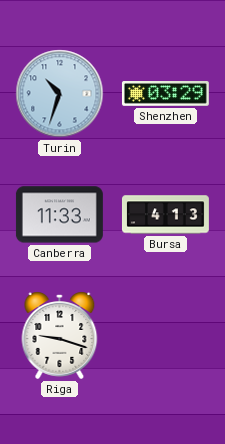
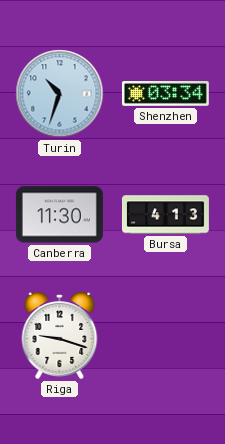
Shenzhen: 03:29 -> 03:34
Canberra: 11:33 -> 11:30
